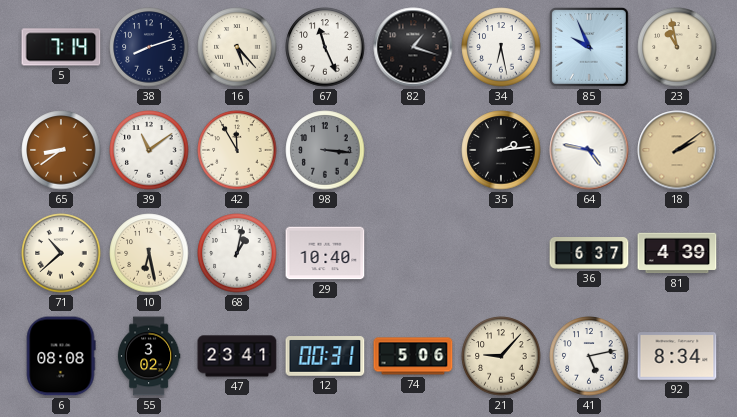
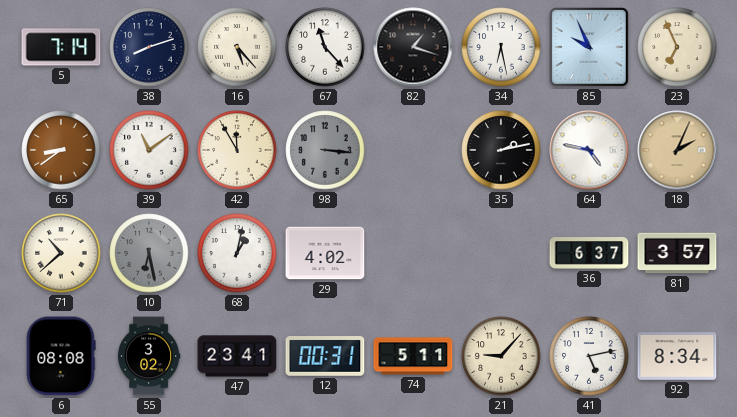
67: 11:26 -> 11:23
23: 10:58 -> 6:56
35: 2:14 -> 2:13
18: 2:09 -> 2:04
10 dial: cream -> grey
29: 10:40 -> 4:02
81: 4:39 -> 3:57
74: 5:06 -> 5:11
